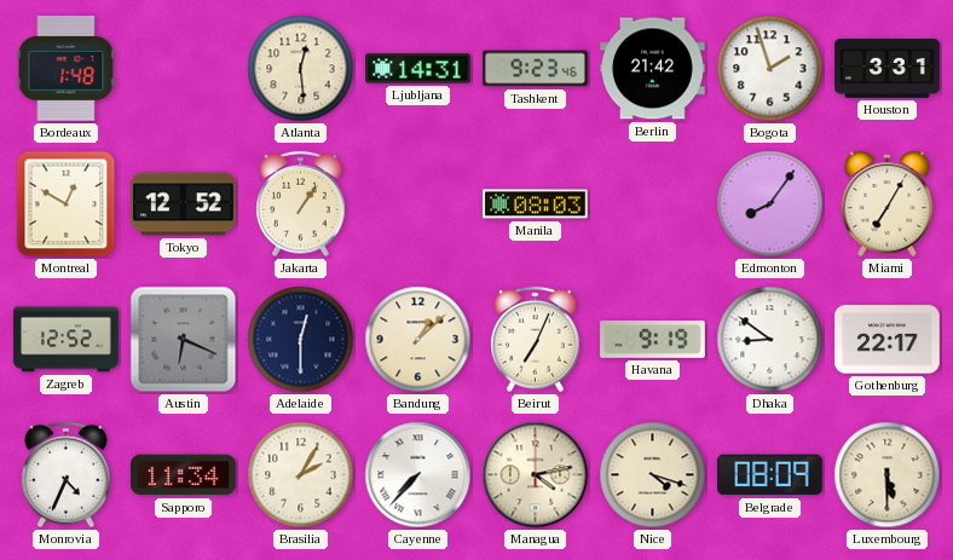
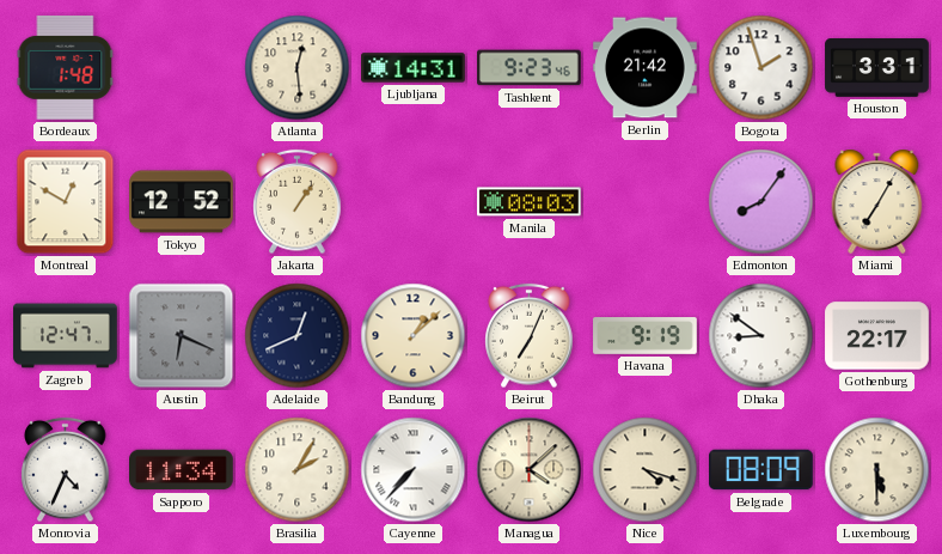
Zagreb: 12:52 -> 12:47
Adelaide: 12:30 -> 12:41
Managua: 4:13 -> 4:08
